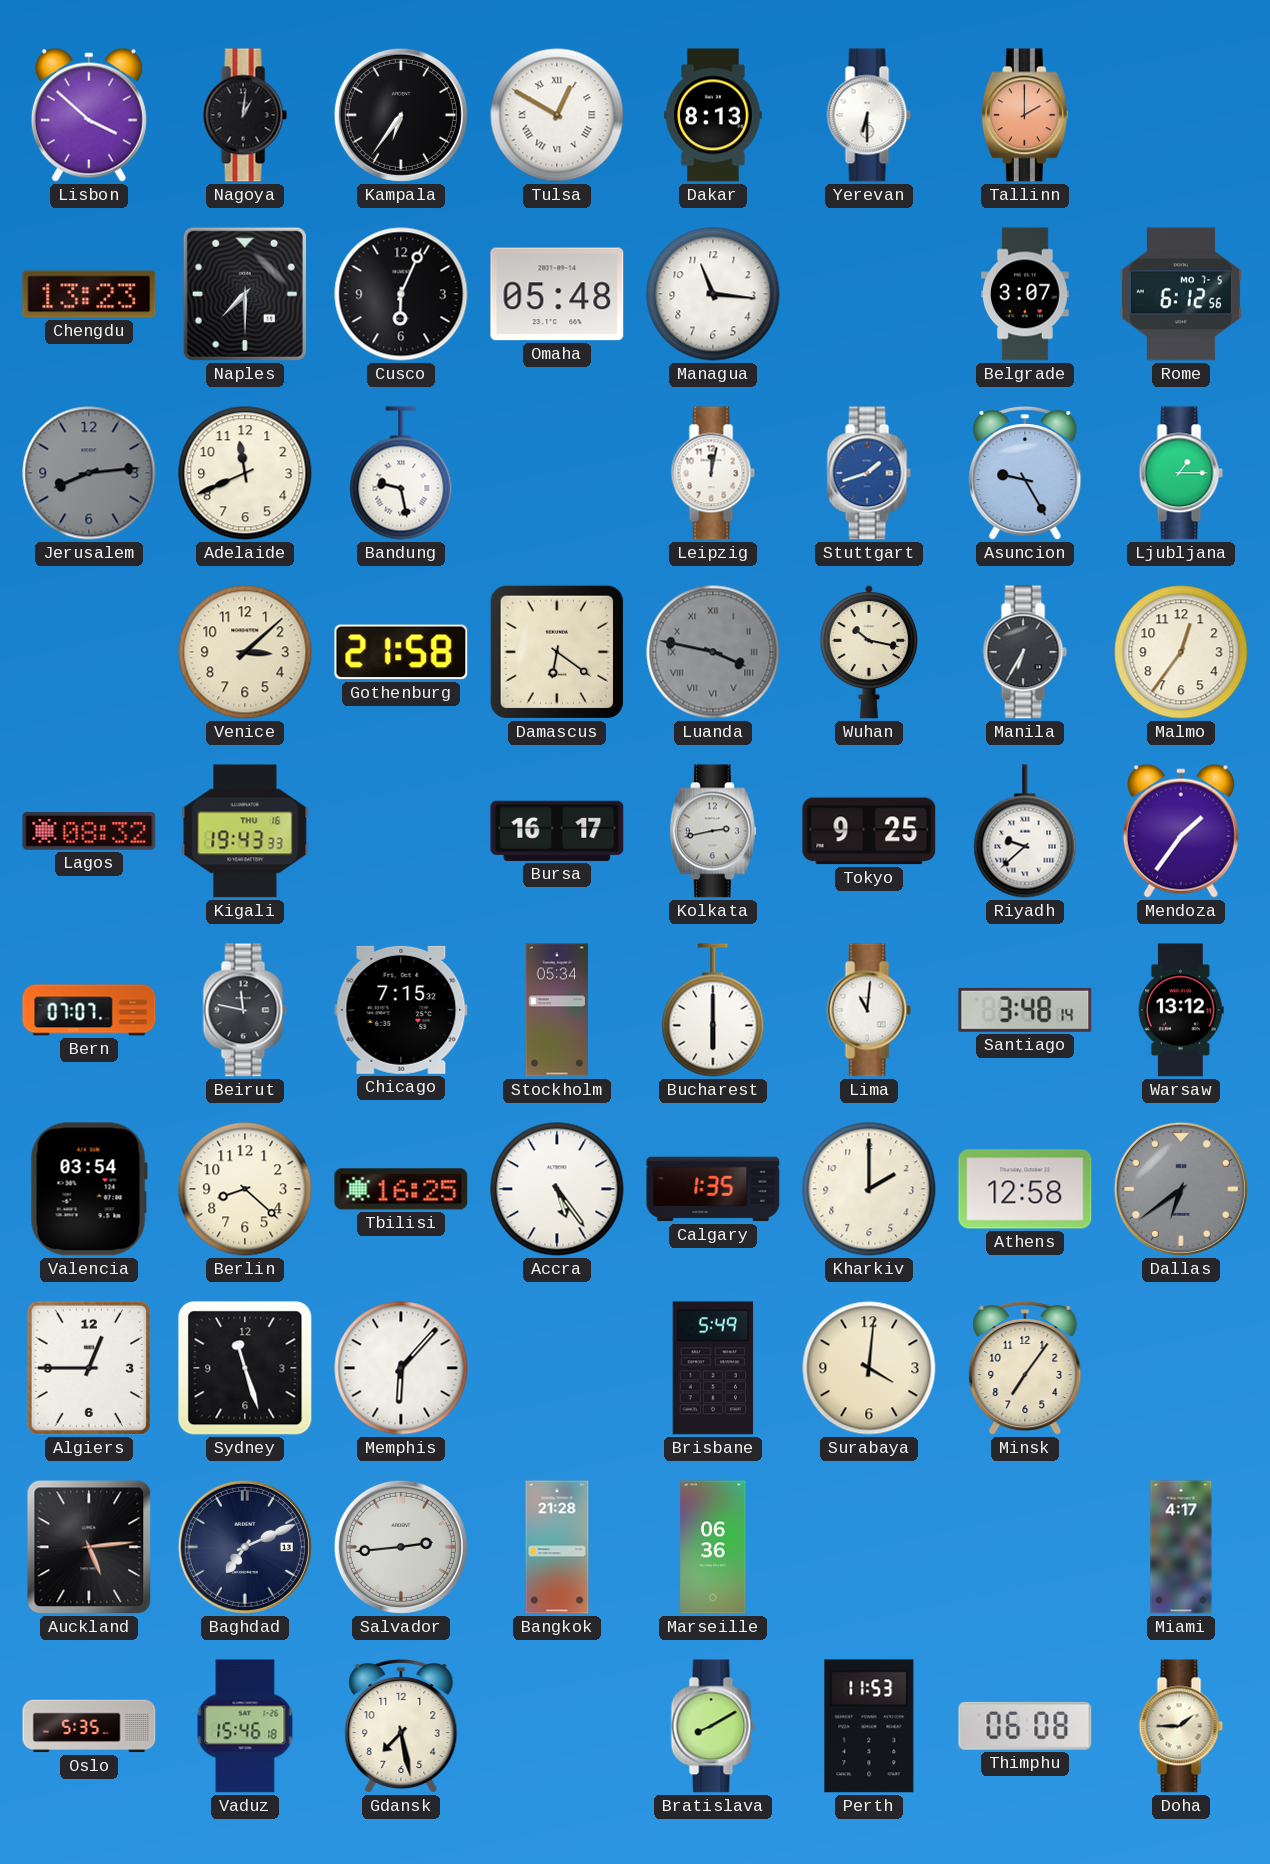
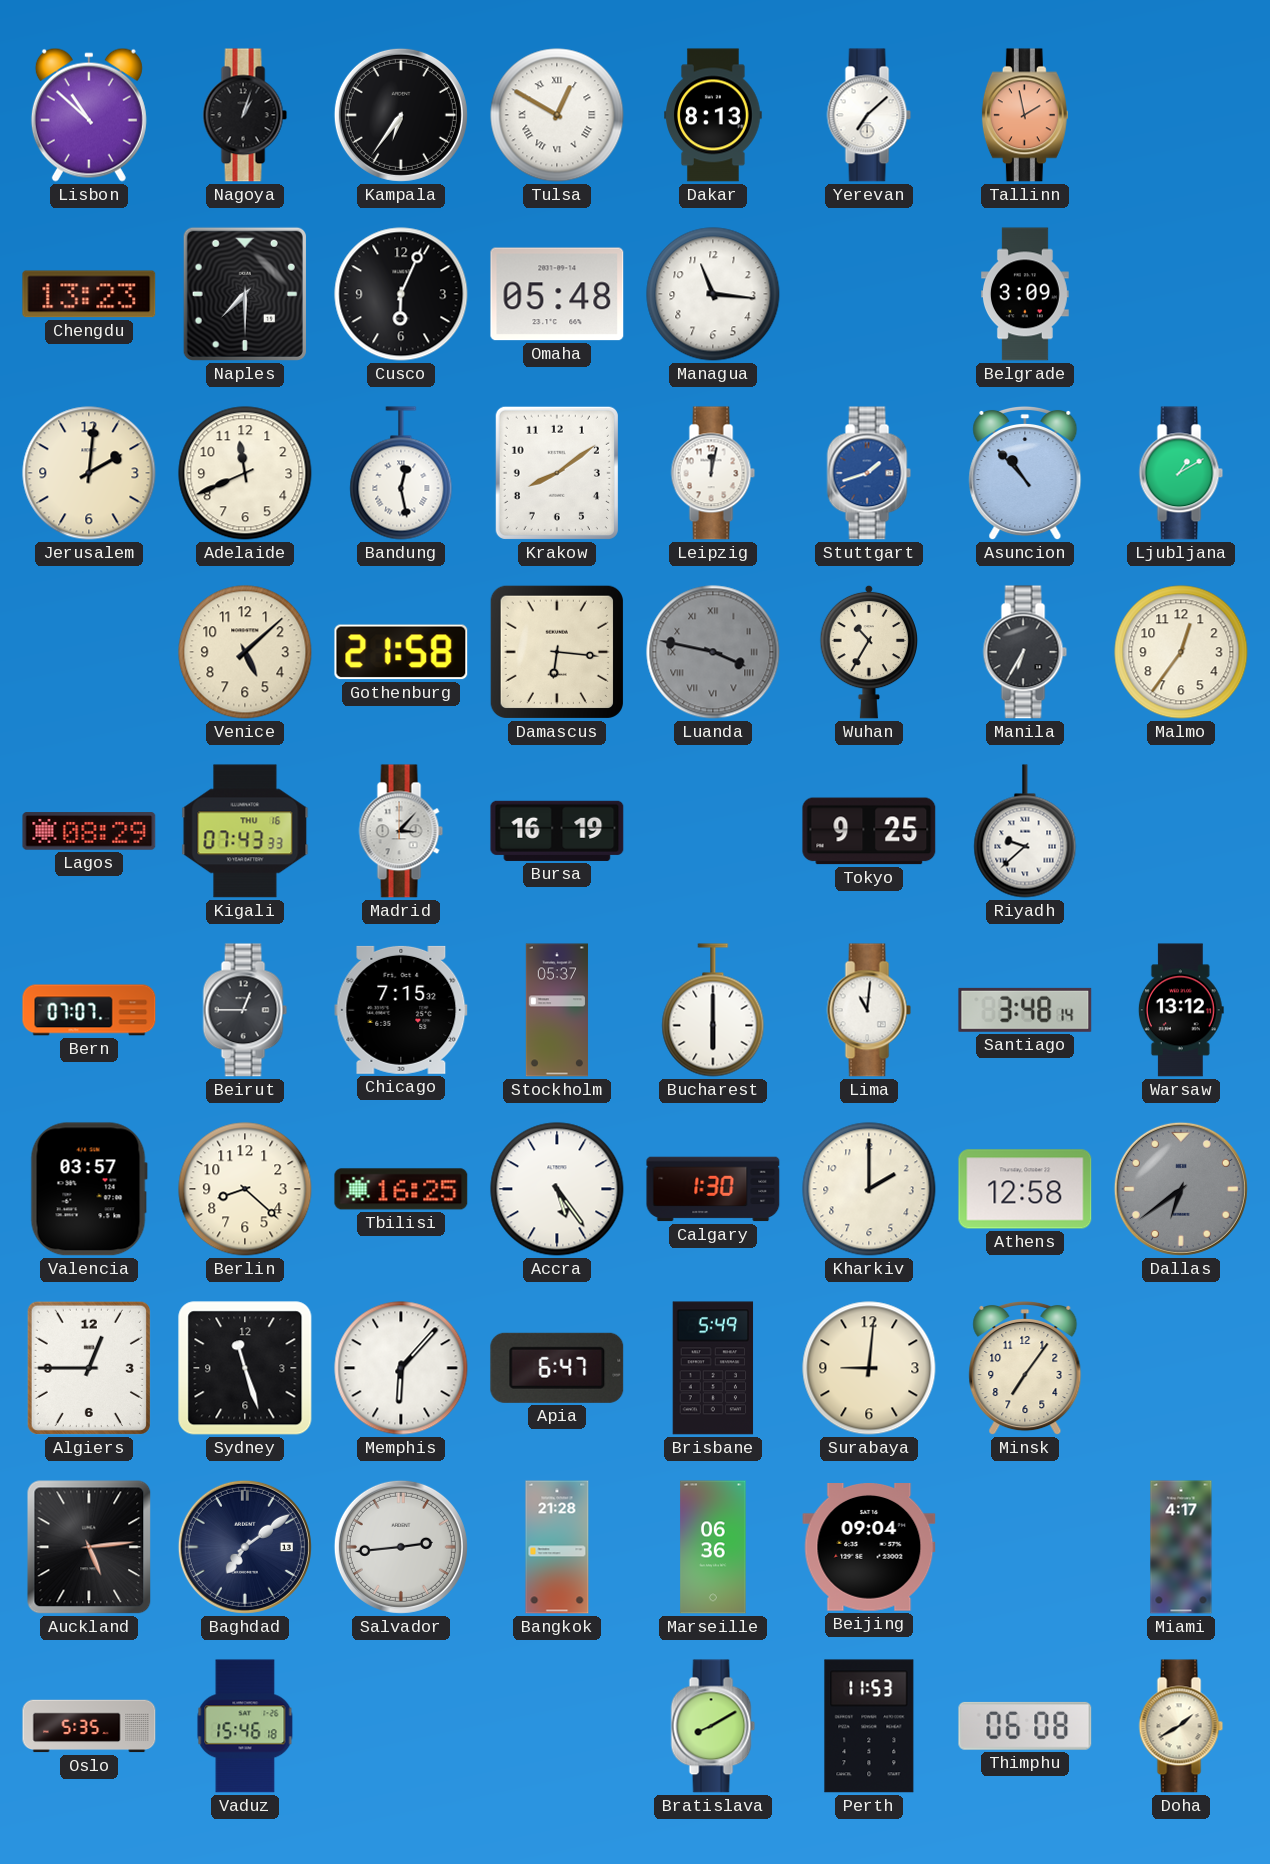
Lisbon: 3:52 -> 10:52
Nagoya: 1:01 -> 1:03
Yerevan: 6:30 -> 7:08
Tallinn: 2:00 -> 1:58
Belgrade: 3:07 -> 3:09
Rome: 6:12 -> none
Jerusalem: 8:14 -> 2:01
Jerusalem dial: grey -> cream
Bandung: 9:28 -> 12:28
Krakow: none -> 8:09
Asuncion: 9:25 -> 10:53
Ljubljana: 1:15 -> 1:10
Venice: 3:08 -> 5:08
Damascus: 6:21 -> 6:16
Wuhan: 10:17 -> 10:35
Lagos: 08:32 -> 08:29
Kigali: 19:43 -> 07:43
Madrid: none -> 3:07
Bursa: 16:17 -> 16:19
Kolkata: 2:43 -> none
Mendoza: 1:36 -> none
Beirut: 11:47 -> 12:45
Stockholm: 05:34 -> 05:37
Valencia: 03:54 -> 03:57
Calgary: 1:35 -> 1:30
Apia: none -> 6:47
Surabaya: 4:01 -> 9:01
Baghdad: 7:11 -> 7:09
Beijing: none -> 09:04
Gdansk: 7:28 -> none
Doha: 1:45 -> 1:40
